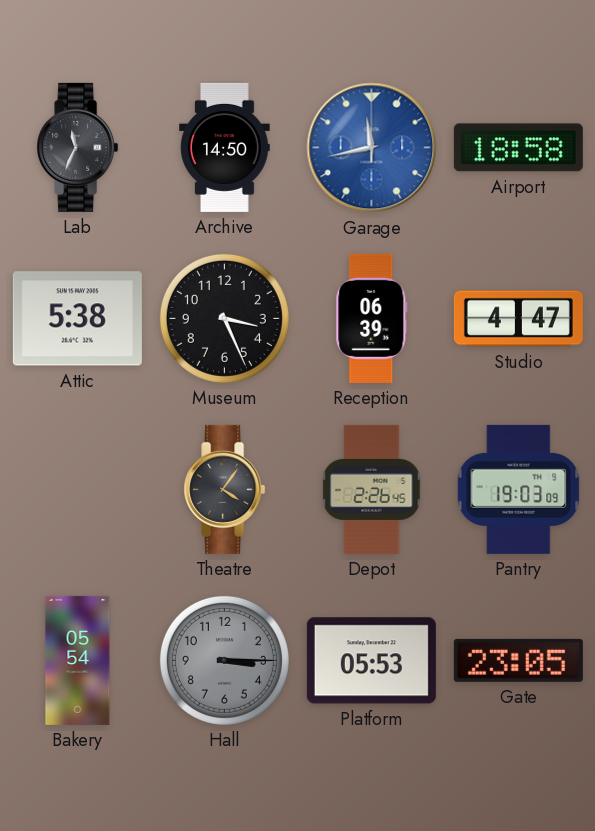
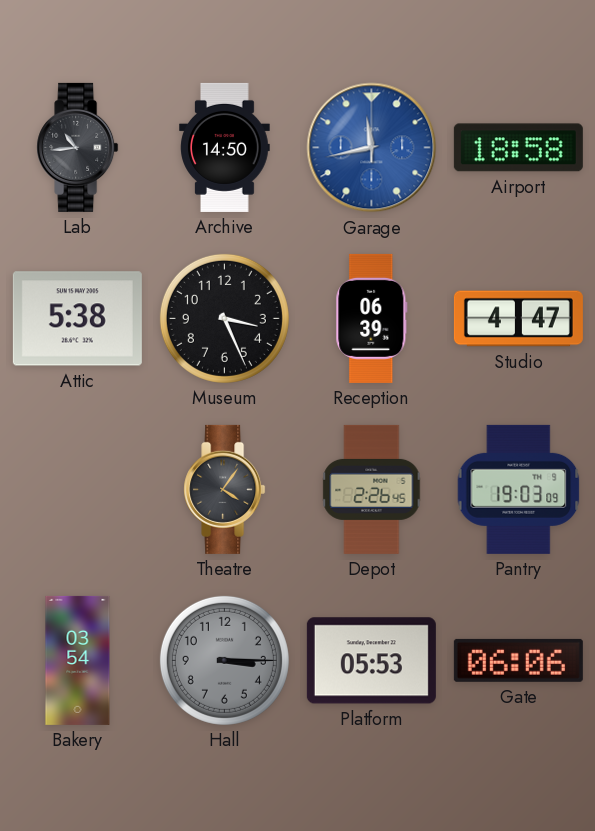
Lab: 11:34 -> 10:44
Bakery: 05:54 -> 03:54
Gate: 23:05 -> 06:06
